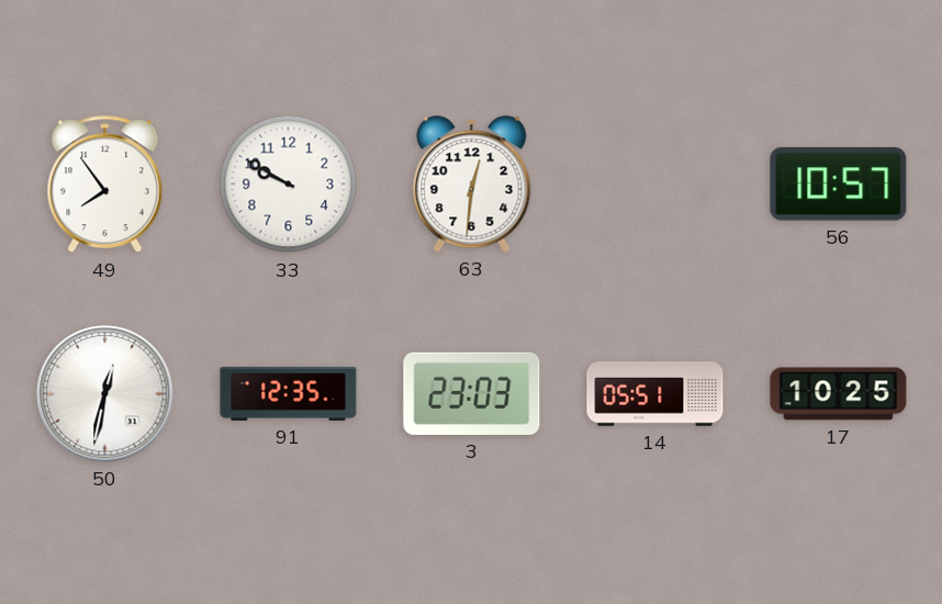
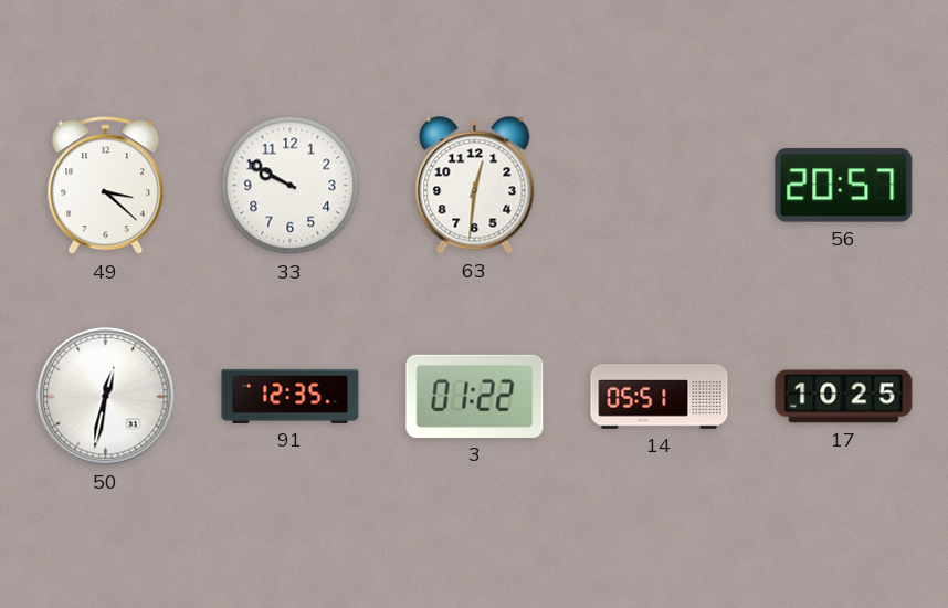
49: 7:54 -> 3:22
56: 10:57 -> 20:57
3: 23:03 -> 01:22
